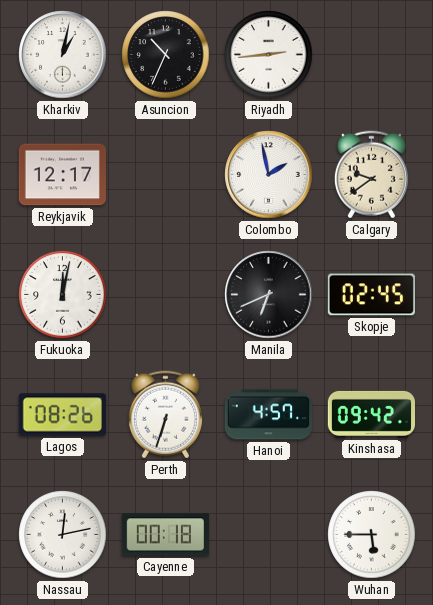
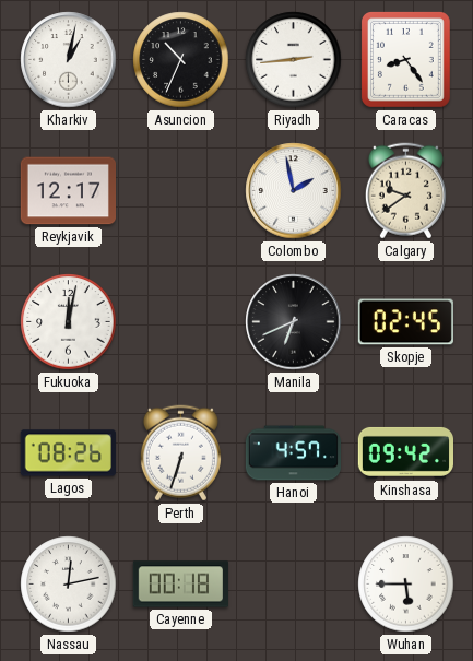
Caracas: none -> 8:24
